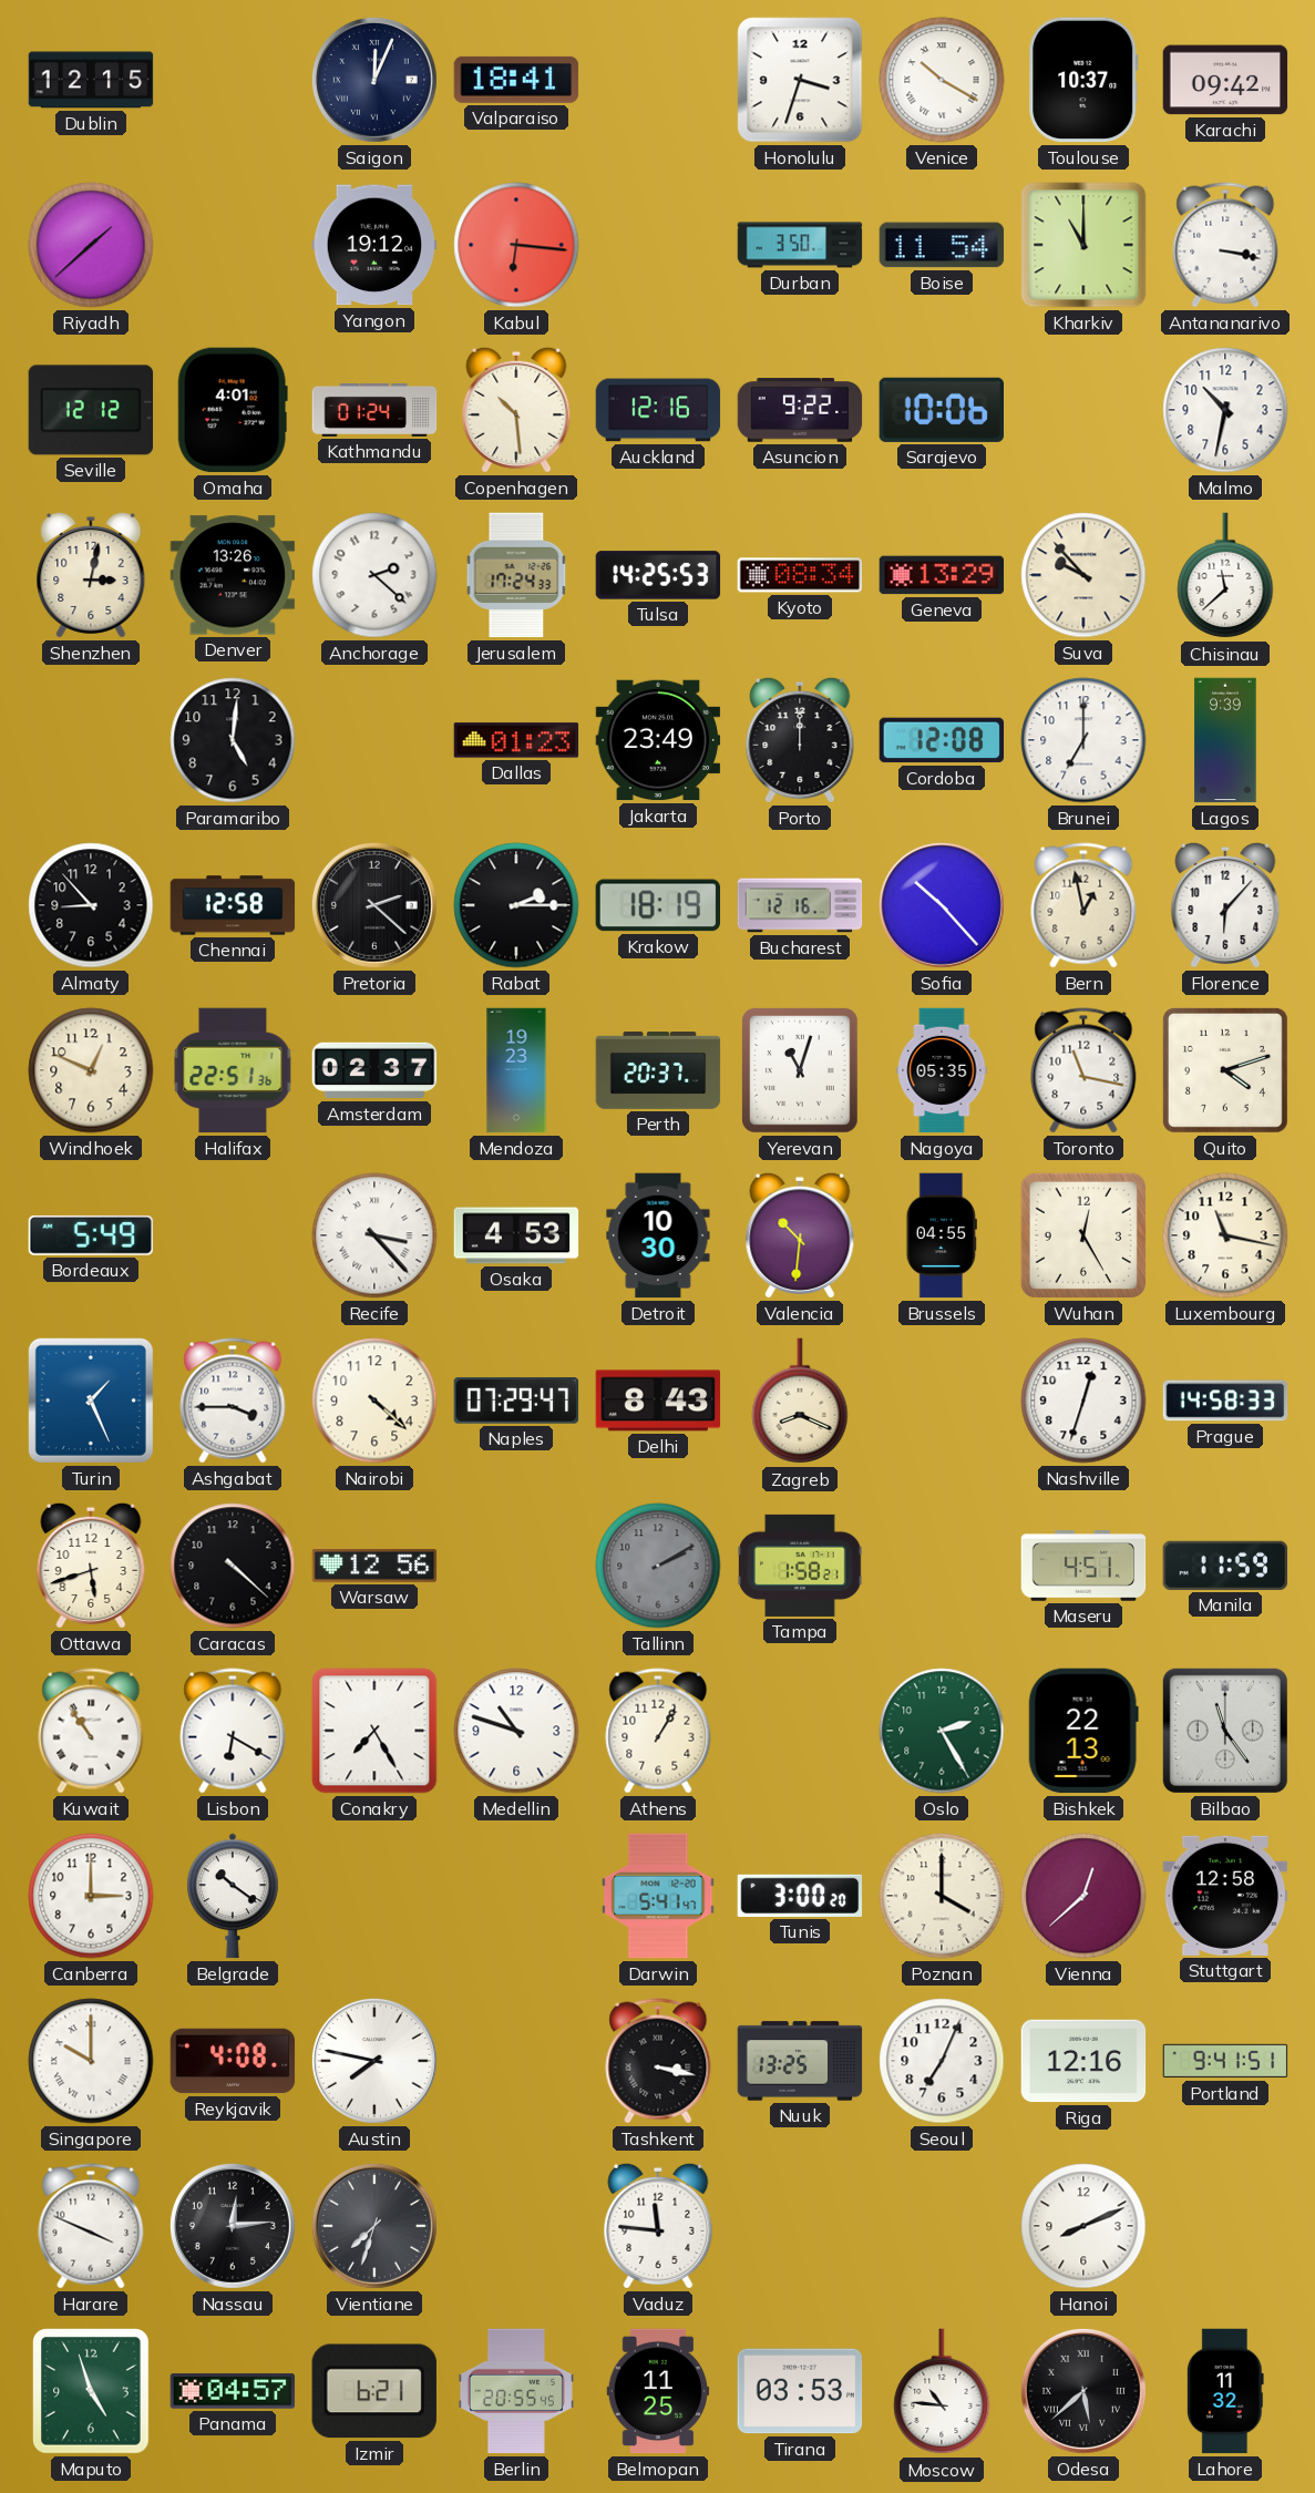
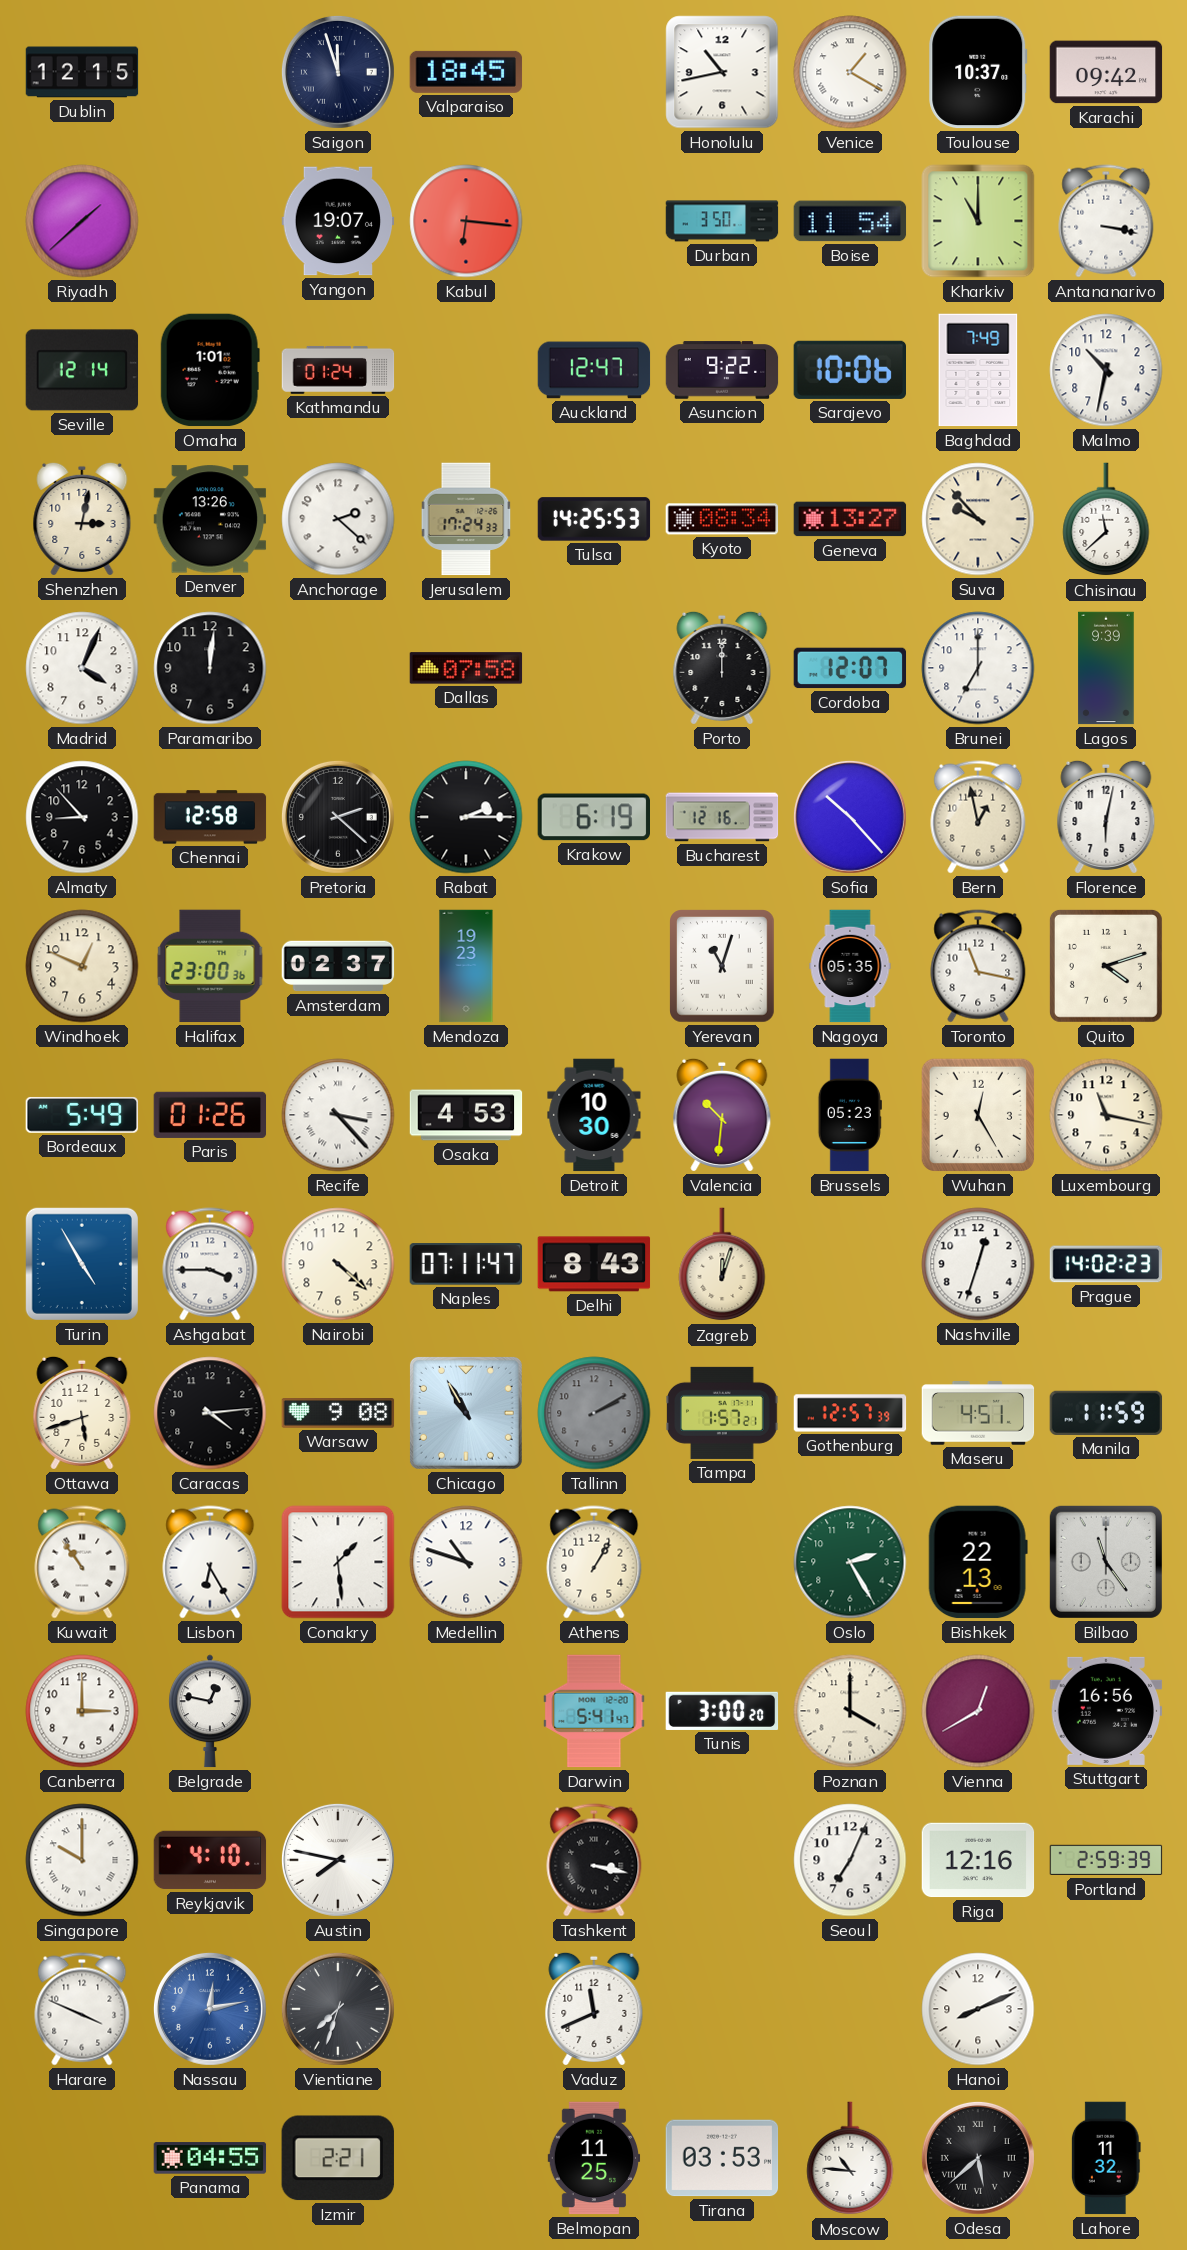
Saigon: 12:04 -> 11:57
Valparaiso: 18:41 -> 18:45
Honolulu: 3:33 -> 10:43
Venice: 10:20 -> 1:20
Yangon: 19:12 -> 19:07
Seville: 12:12 -> 12:14
Omaha: 4:01 -> 1:01
Copenhagen: 10:29 -> none
Auckland: 12:16 -> 12:47
Baghdad: none -> 7:49
Geneva: 13:29 -> 13:27
Madrid: none -> 4:04
Paramaribo: 5:01 -> 12:01
Dallas: 01:23 -> 07:58
Jakarta: 23:49 -> none
Cordoba: 12:08 -> 12:07
Krakow: 18:19 -> 6:19
Florence: 6:07 -> 6:02
Halifax: 22:51 -> 23:00
Perth: 20:37 -> none
Paris: none -> 01:26
Brussels: 04:55 -> 05:23
Turin: 1:26 -> 4:55
Naples: 07:29 -> 07:11
Zagreb: 8:19 -> 12:03
Prague: 14:58 -> 14:02
Caracas: 4:22 -> 4:14
Warsaw: 12:56 -> 9:08
Chicago: none -> 10:55
Tampa: 1:58 -> 1:57
Gothenburg: none -> 12:57
Lisbon: 6:20 -> 6:25
Conakry: 7:25 -> 1:29
Belgrade: 10:21 -> 12:47
Vienna: 12:38 -> 12:40
Stuttgart: 12:58 -> 16:56
Reykjavik: 4:08 -> 4:10
Nuuk: 13:25 -> none
Portland: 9:41 -> 2:59
Nassau: 12:14 -> 12:13
Nassau dial: black -> blue
Vaduz: 11:46 -> 11:41
Maputo: 4:57 -> none
Panama: 04:57 -> 04:55
Izmir: 6:21 -> 2:21
Berlin: 20:55 -> none
